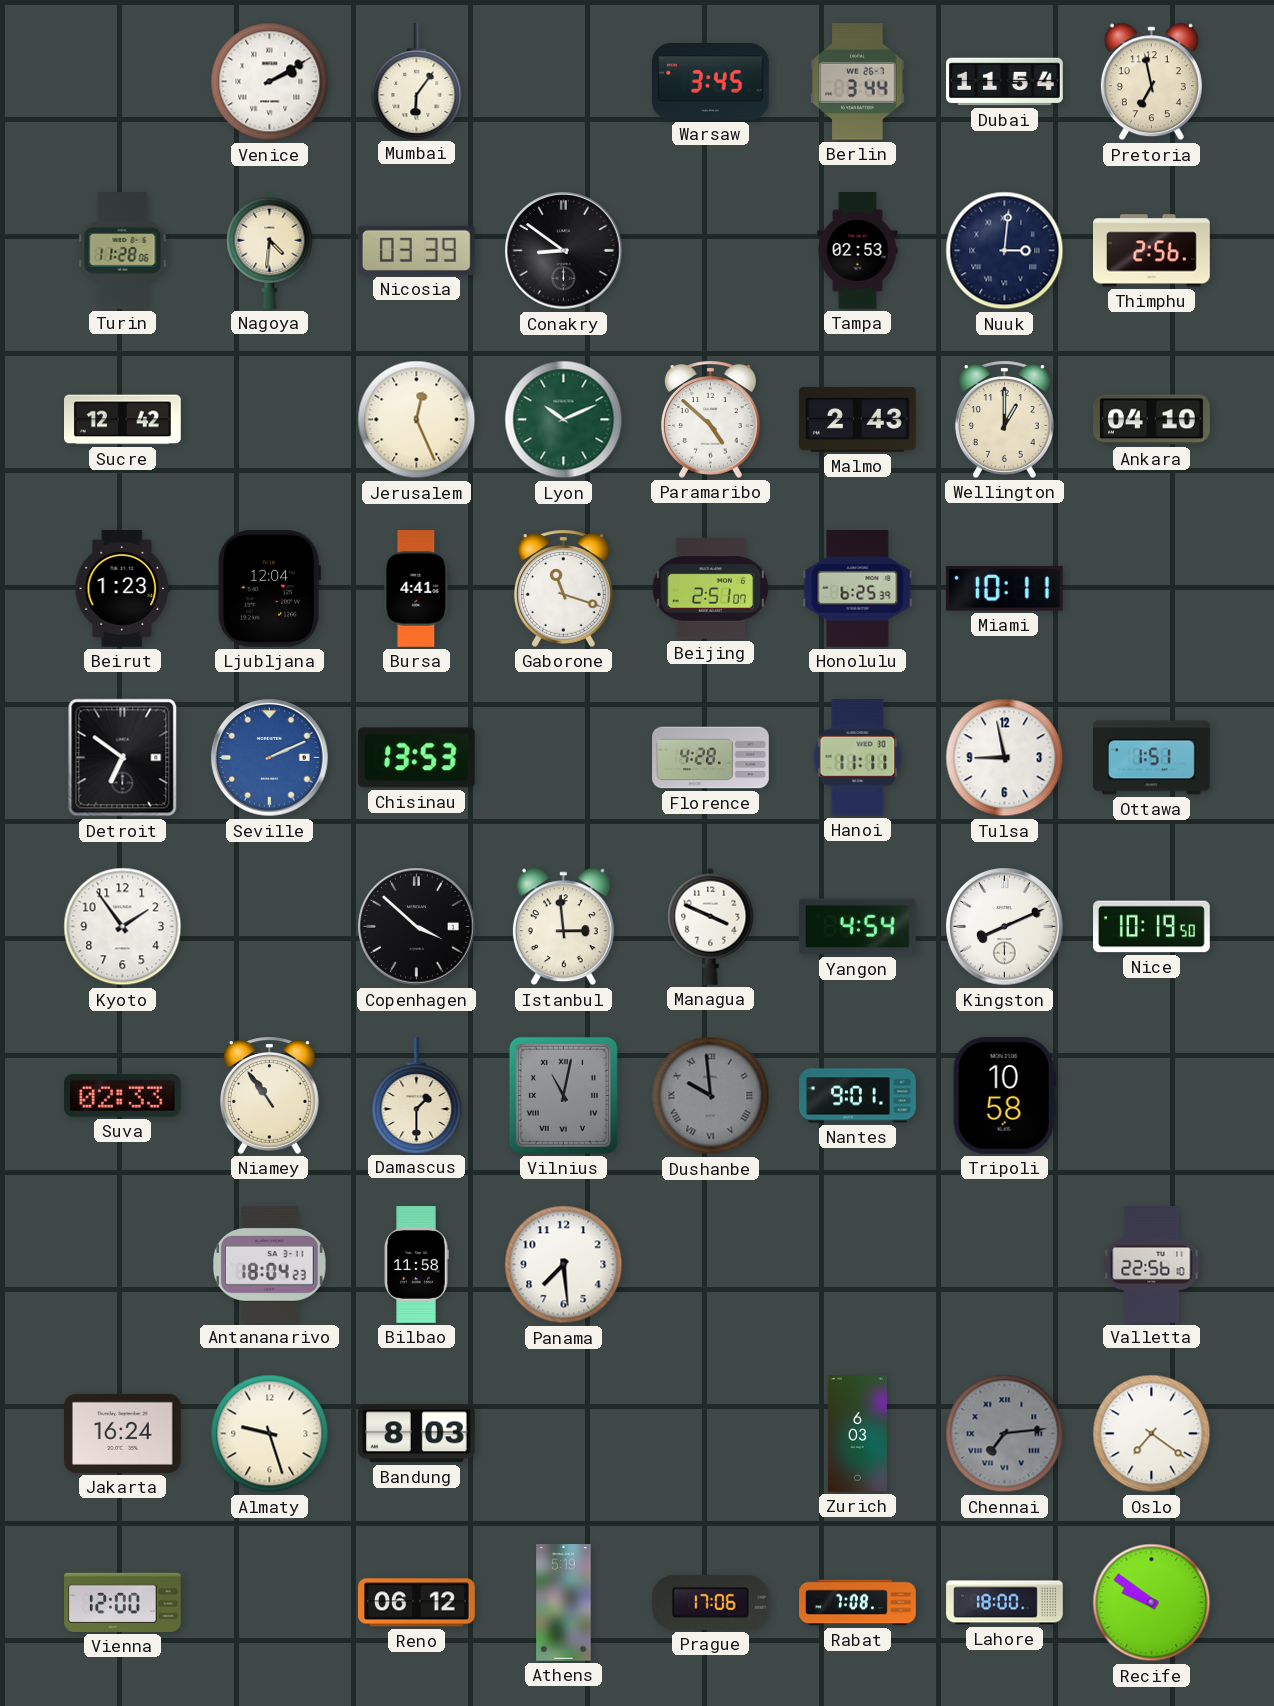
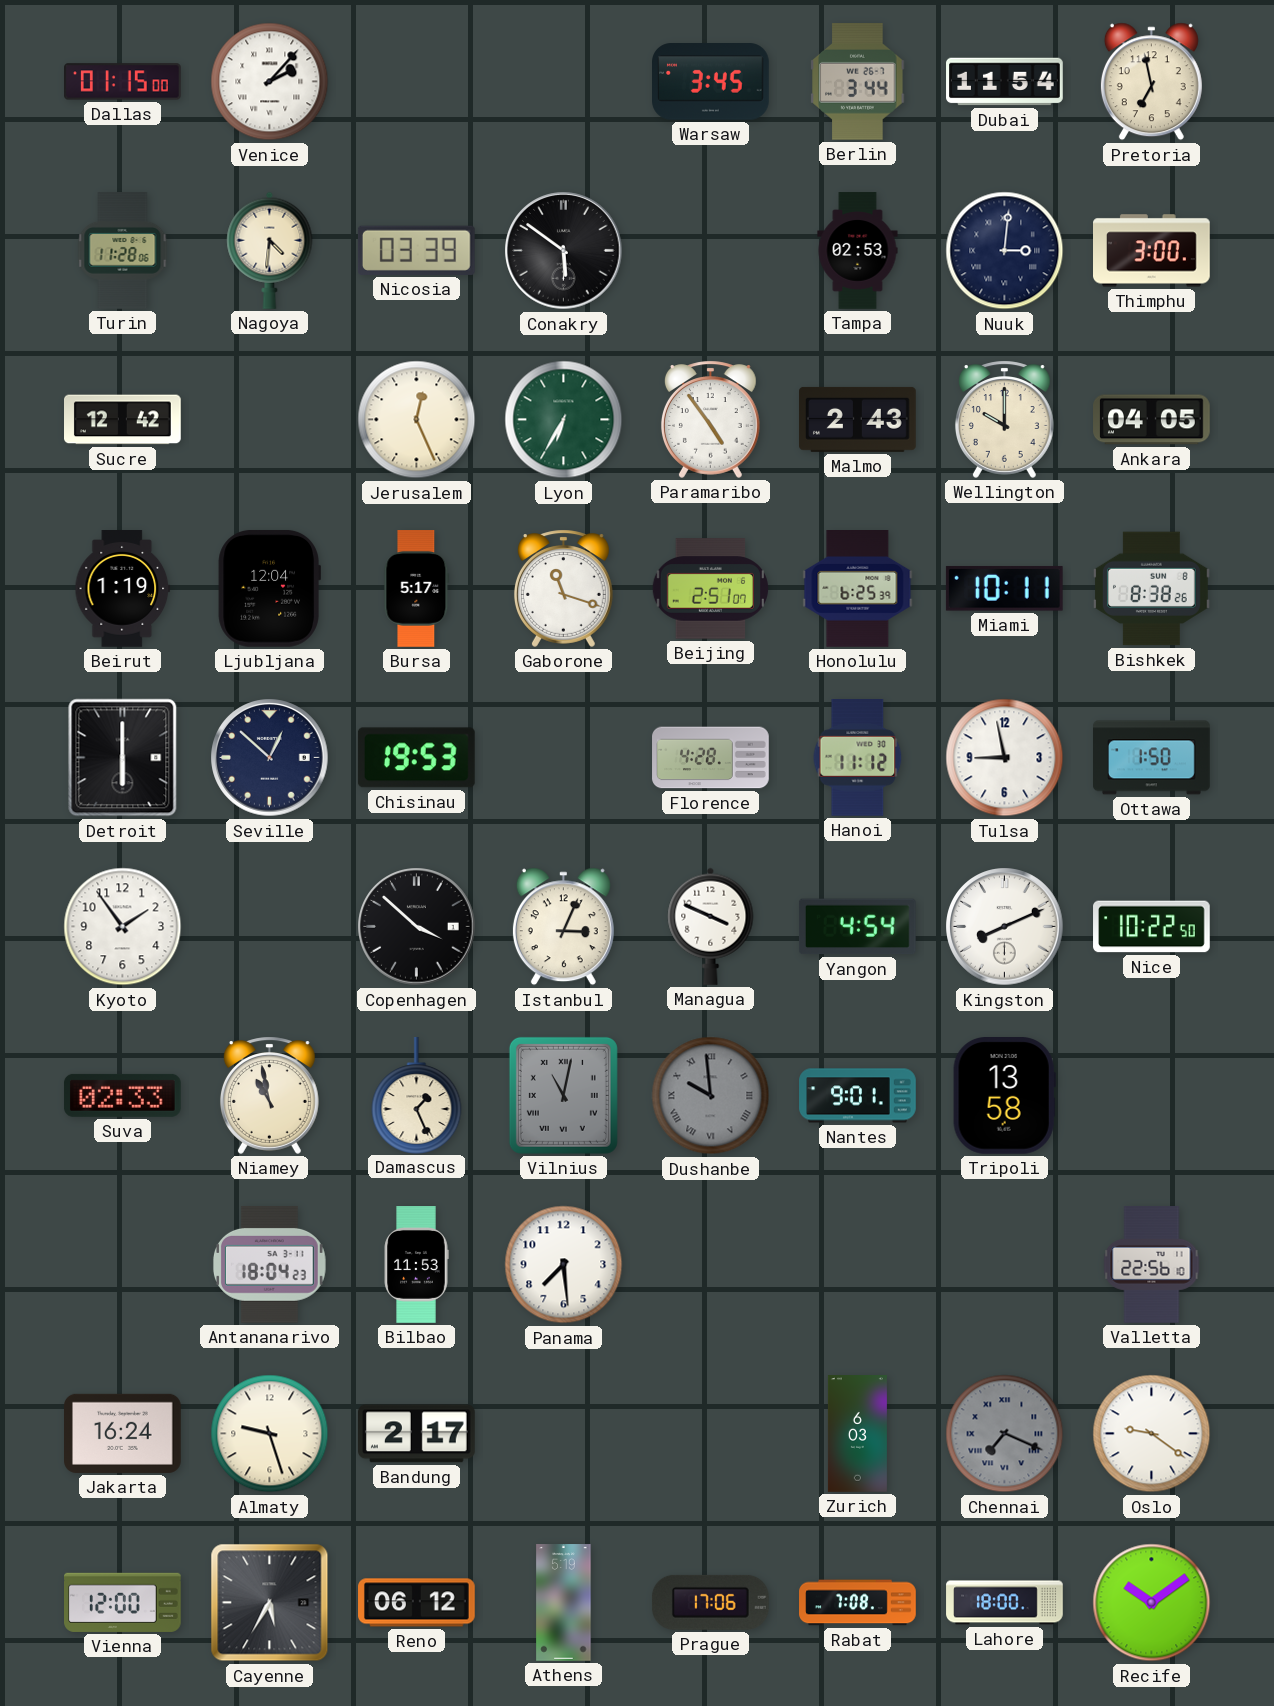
Dallas: none -> 01:15
Venice: 2:10 -> 2:07
Mumbai: 6:06 -> none
Conakry: 8:51 -> 5:51
Thimphu: 2:56 -> 3:00
Lyon: 10:11 -> 6:35
Paramaribo: 4:52 -> 4:54
Wellington: 1:00 -> 10:00
Ankara: 04:10 -> 04:05
Beirut: 1:23 -> 1:19
Bursa: 4:41 -> 5:17
Bishkek: none -> 8:38
Detroit: 6:51 -> 6:00
Seville: 2:11 -> 12:52
Seville dial: blue -> navy
Chisinau: 13:53 -> 19:53
Hanoi: 11:11 -> 11:12
Ottawa: 1:51 -> 1:50
Istanbul: 2:59 -> 3:04
Nice: 10:19 -> 10:22
Niamey: 10:54 -> 10:58
Damascus: 1:30 -> 1:26
Tripoli: 10:58 -> 13:58
Bilbao: 11:58 -> 11:53
Bandung: 8:03 -> 2:17
Chennai: 7:14 -> 7:19
Oslo: 7:21 -> 9:21
Cayenne: none -> 5:35
Recife: 9:51 -> 10:09
